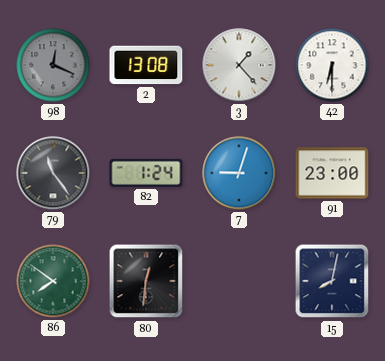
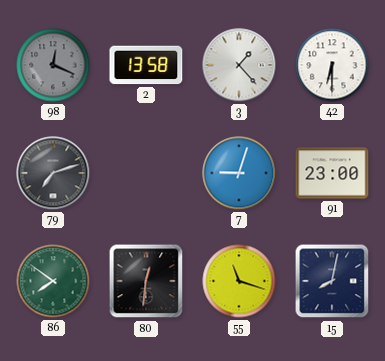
2: 13:08 -> 13:58
79: 11:24 -> 7:12
82: 1:24 -> none
55: none -> 11:18
